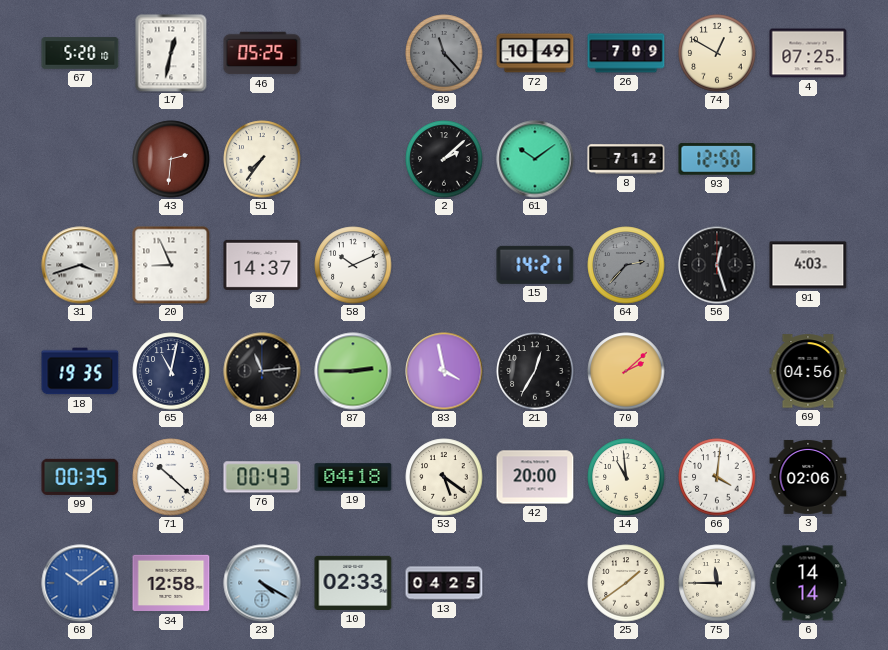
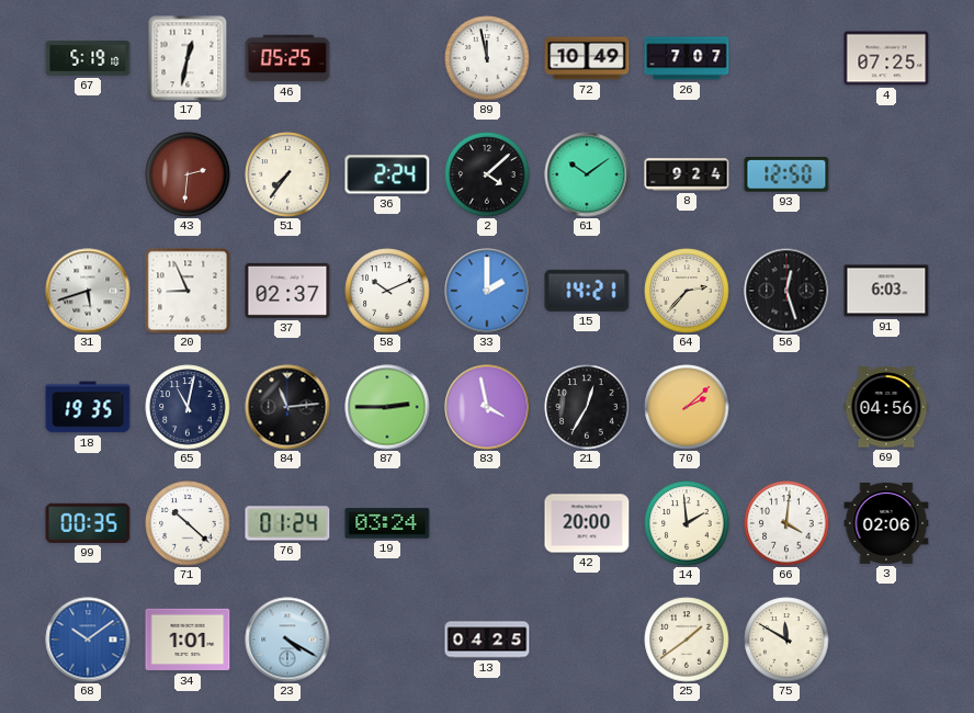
67: 5:20 -> 5:19
89: 11:23 -> 11:58
89 dial: grey -> white
26: 7:09 -> 7:07
74: 12:50 -> none
36: none -> 2:24
2: 2:08 -> 4:08
8: 7:12 -> 9:24
31: 3:42 -> 5:42
37: 14:37 -> 02:37
33: none -> 2:00
64 dial: grey -> cream
91: 4:03 -> 6:03
76: 00:43 -> 01:24
19: 04:18 -> 03:24
53: 5:21 -> none
14: 10:59 -> 1:59
34: 12:58 -> 1:01
10: 02:33 -> none
75: 11:45 -> 11:50
6: 14:14 -> none
